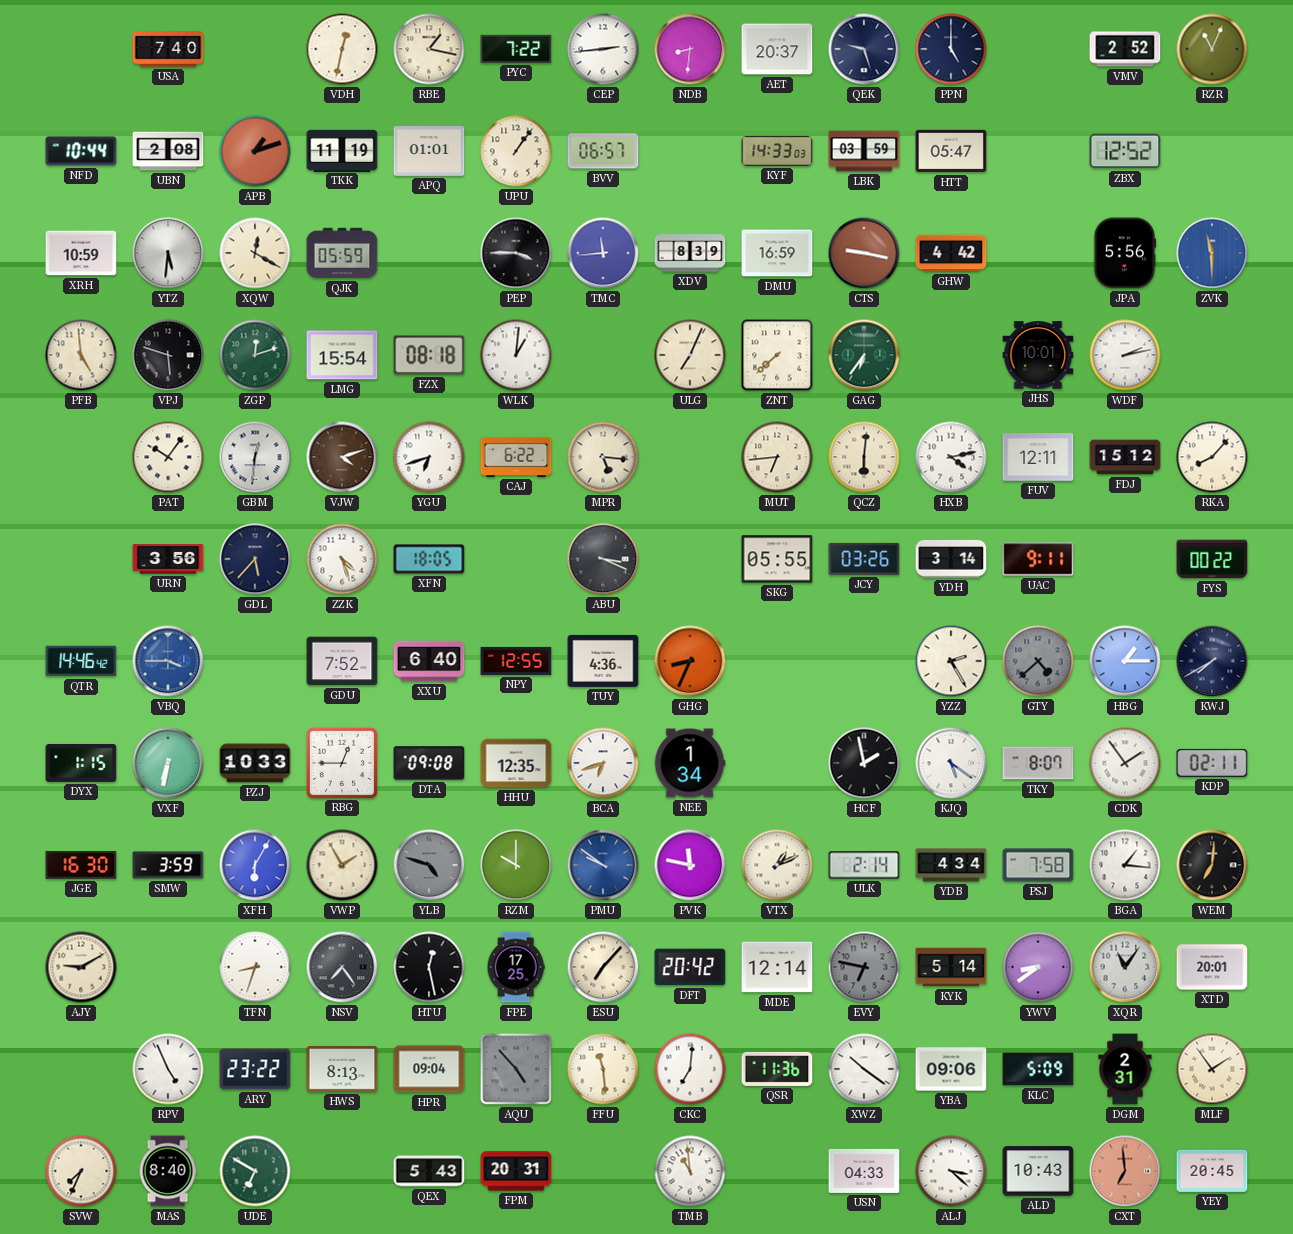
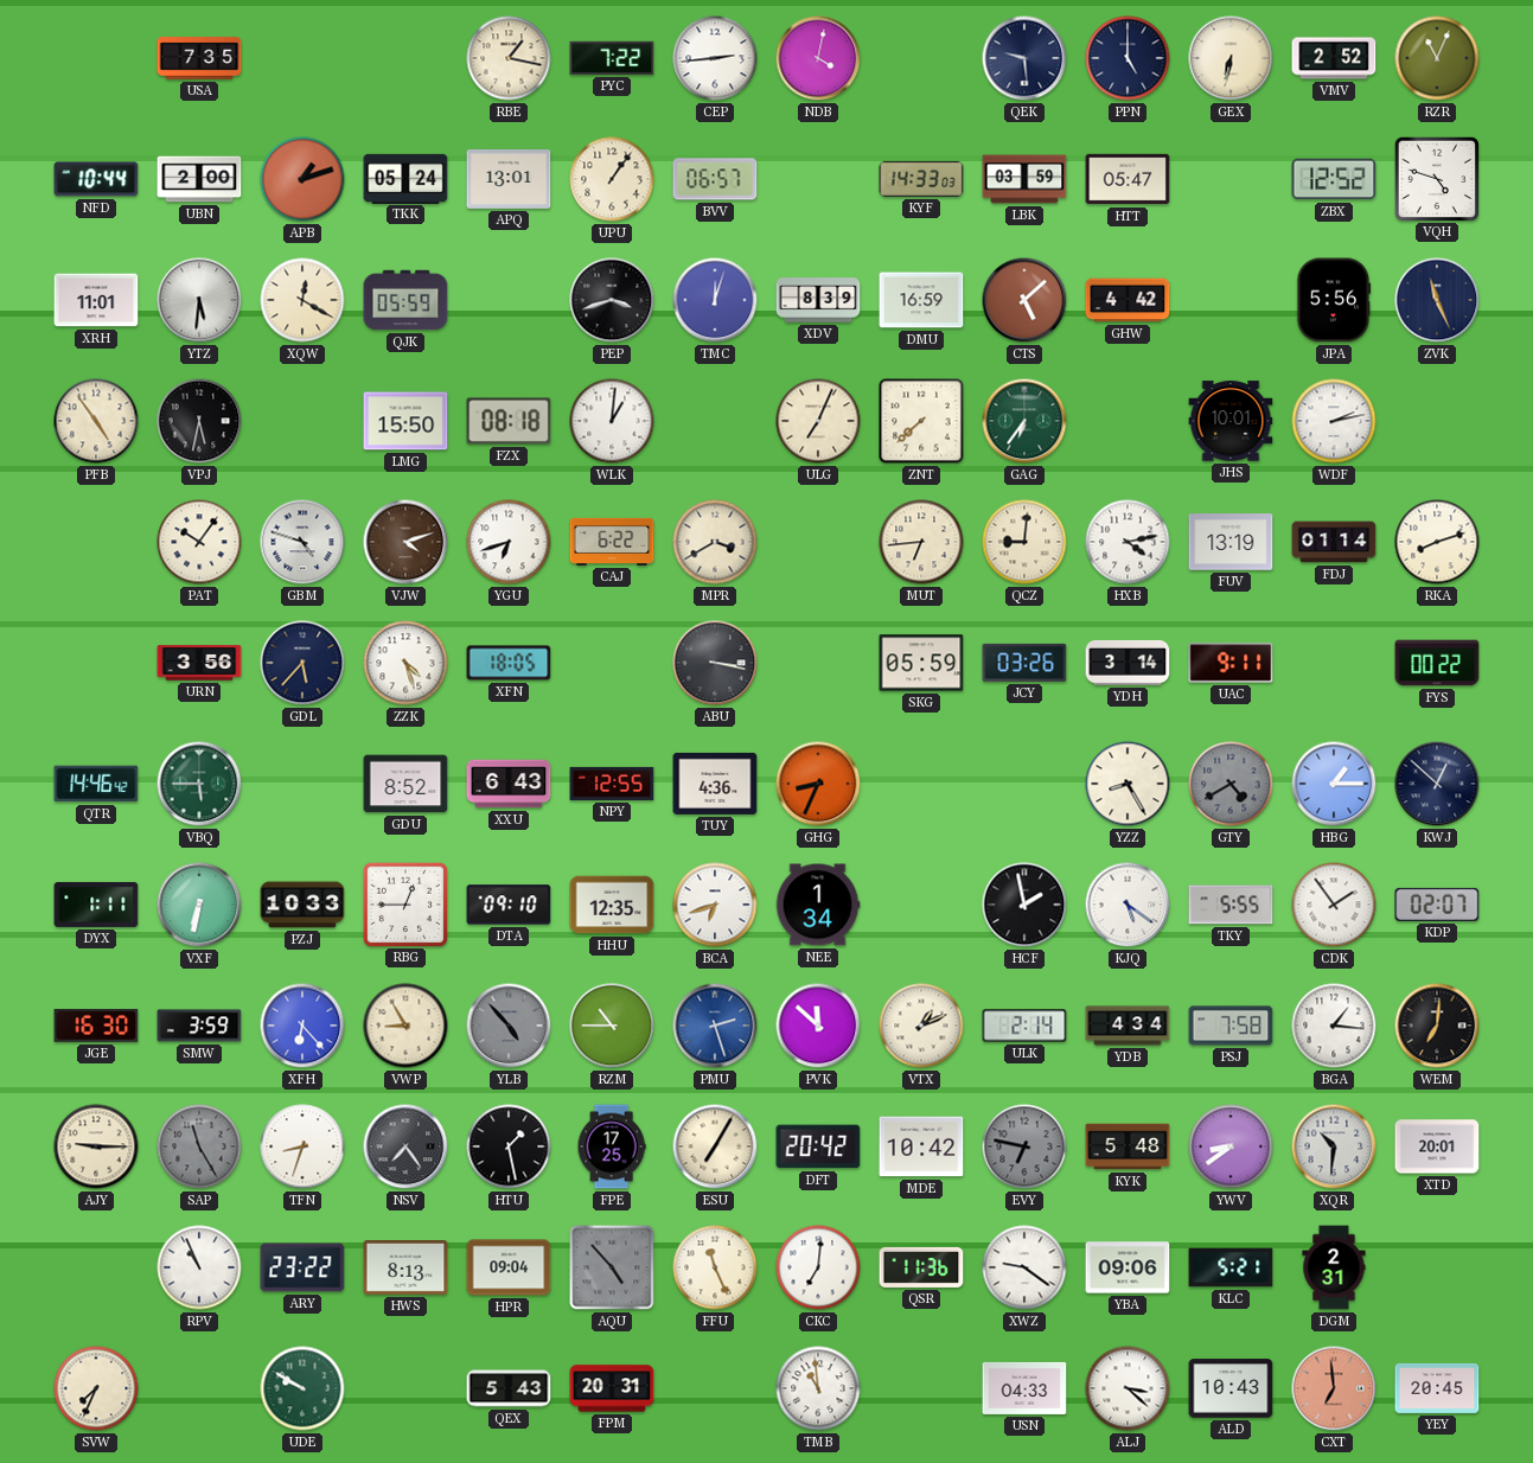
USA: 7:40 -> 7:35
VDH: 12:32 -> none
NDB: 8:31 -> 4:02
AET: 20:37 -> none
QEK: 9:27 -> 9:29
GEX: none -> 6:32
UBN: 2:08 -> 2:00
TKK: 11:19 -> 05:24
APQ: 01:01 -> 13:01
VQH: none -> 4:48
XRH: 10:59 -> 11:01
PEP: 3:45 -> 3:42
TMC: 11:44 -> 12:03
CTS: 9:17 -> 5:08
ZVK: 11:30 -> 11:26
ZVK dial: blue -> navy
PFB: 4:59 -> 4:54
VPJ: 5:48 -> 5:32
ZGP: 12:12 -> none
LMG: 15:54 -> 15:50
GBM: 12:31 -> 4:48
MPR: 5:16 -> 3:40
QCZ: 6:01 -> 9:01
FUV: 12:11 -> 13:19
FDJ: 15:12 -> 01:14
RKA: 8:07 -> 8:12
ABU: 3:19 -> 3:17
SKG: 05:55 -> 05:59
VBQ: 3:45 -> 5:45
VBQ dial: blue -> green
GDU: 7:52 -> 8:52
XXU: 6:40 -> 6:43
YZZ: 2:25 -> 8:25
GTY: 4:38 -> 4:40
KWJ: 7:40 -> 12:52
DYX: 1:15 -> 1:11
DTA: 09:08 -> 09:10
TKY: 8:07 -> 5:55
KDP: 02:11 -> 02:07
XFH: 6:05 -> 6:23
VWP: 1:55 -> 8:55
YLB: 4:48 -> 4:53
RZM: 10:00 -> 10:45
PMU: 9:51 -> 2:27
PVK: 11:47 -> 11:52
AJY: 9:10 -> 9:15
SAP: none -> 11:25
HTU: 12:28 -> 1:28
ESU: 7:07 -> 7:05
MDE: 12:14 -> 10:42
KYK: 5:14 -> 5:48
XQR: 11:06 -> 10:31
RPV: 4:56 -> 10:56
FFU: 11:29 -> 11:26
XWZ: 10:21 -> 9:21
KLC: 5:09 -> 5:21
MLF: 1:54 -> none
MAS: 8:40 -> none
UDE: 6:50 -> 9:50
